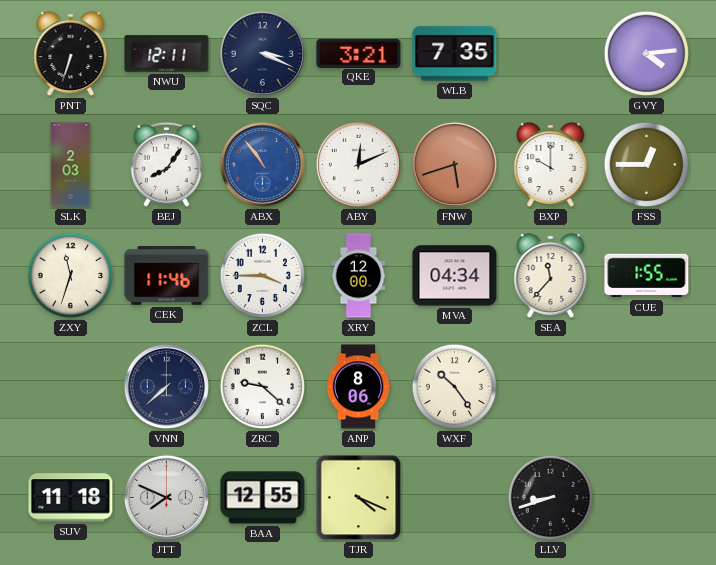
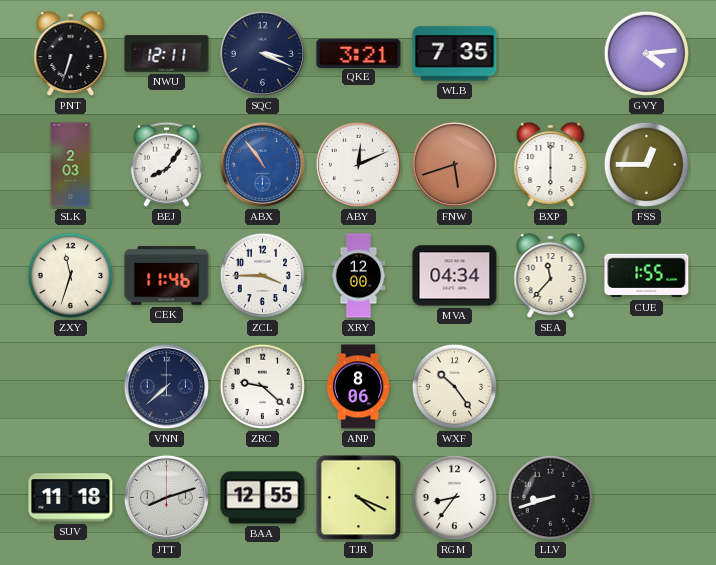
BXP: 10:00 -> 6:00
JTT: 7:49 -> 8:12
RGM: none -> 8:36
